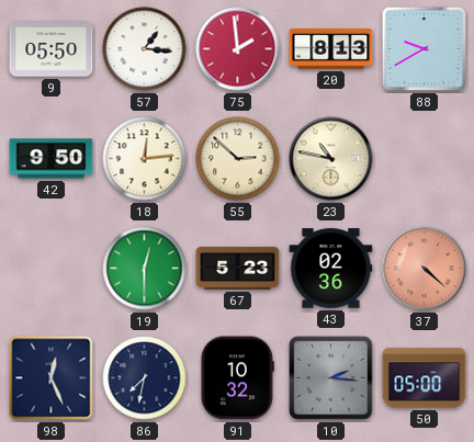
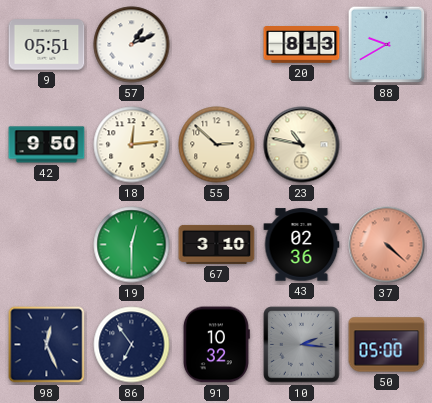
9: 05:50 -> 05:51
57: 1:16 -> 1:11
75: 1:59 -> none
67: 5:23 -> 3:10
86: 7:32 -> 6:54
